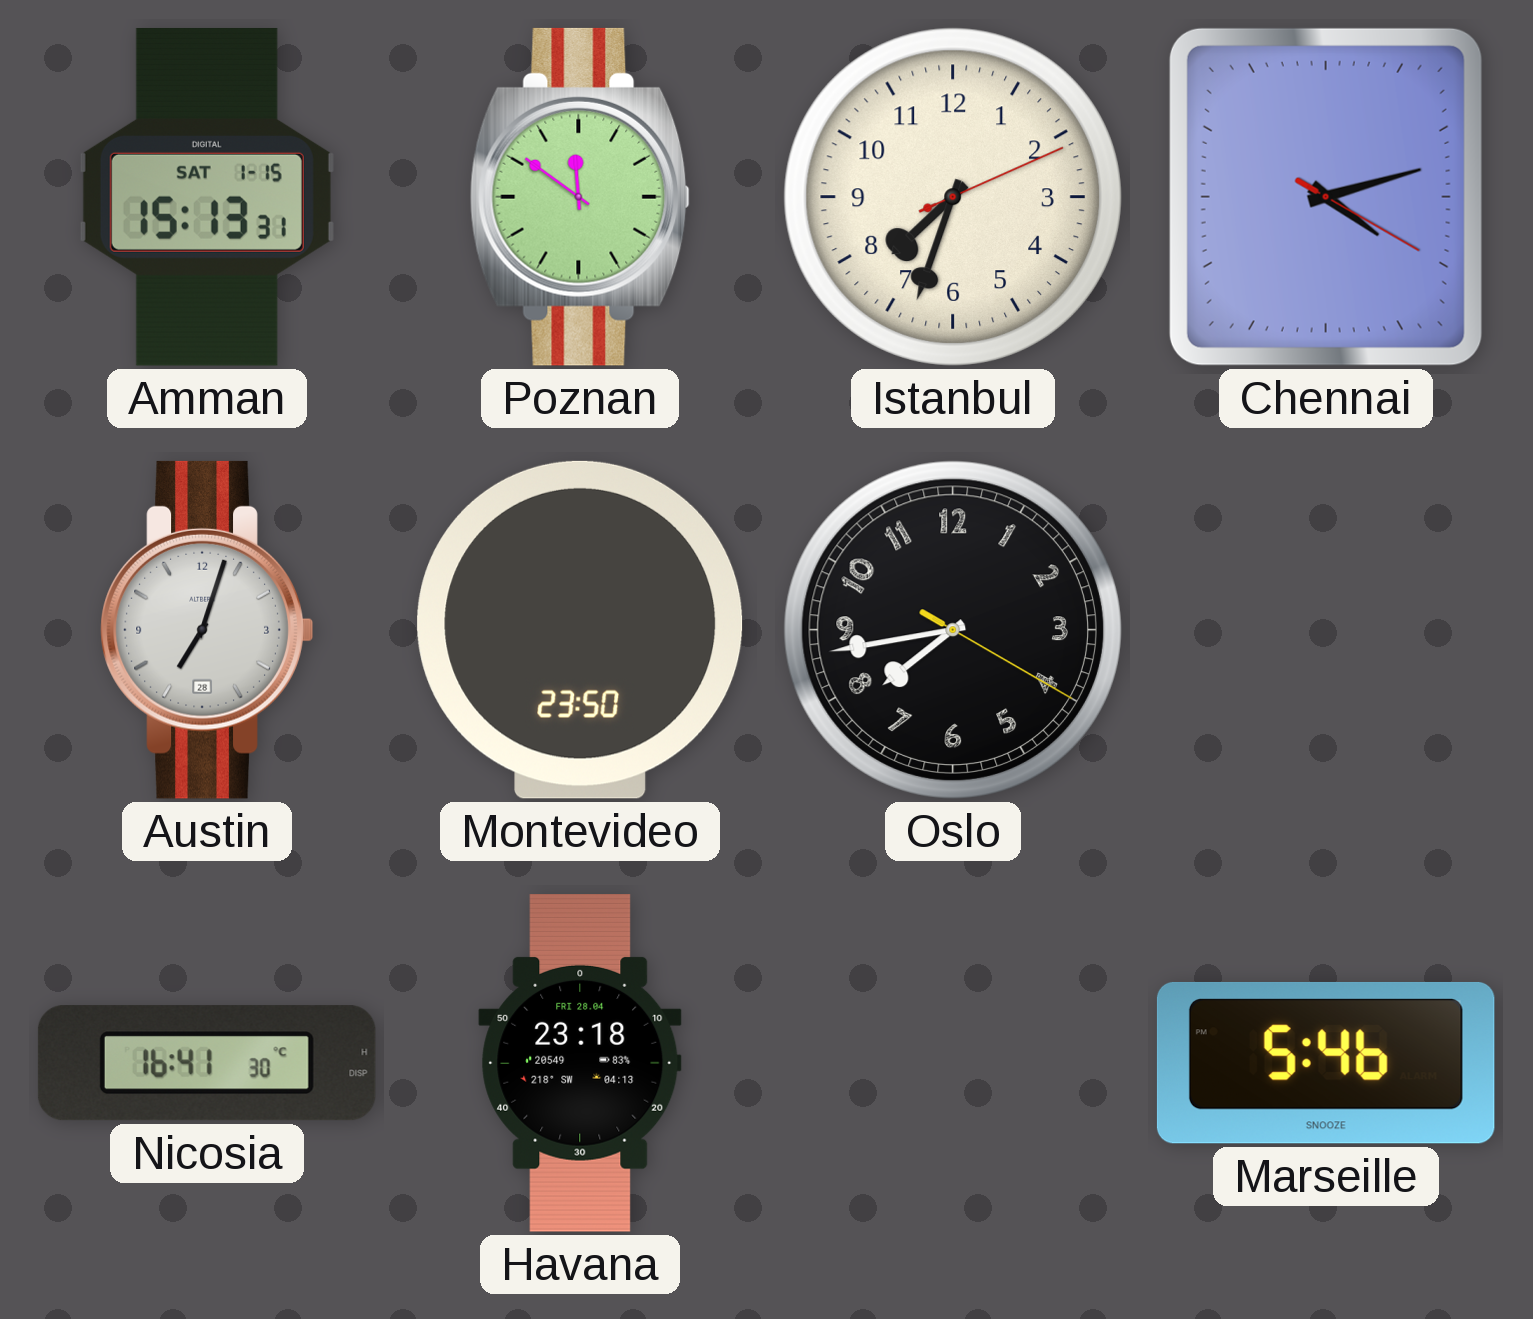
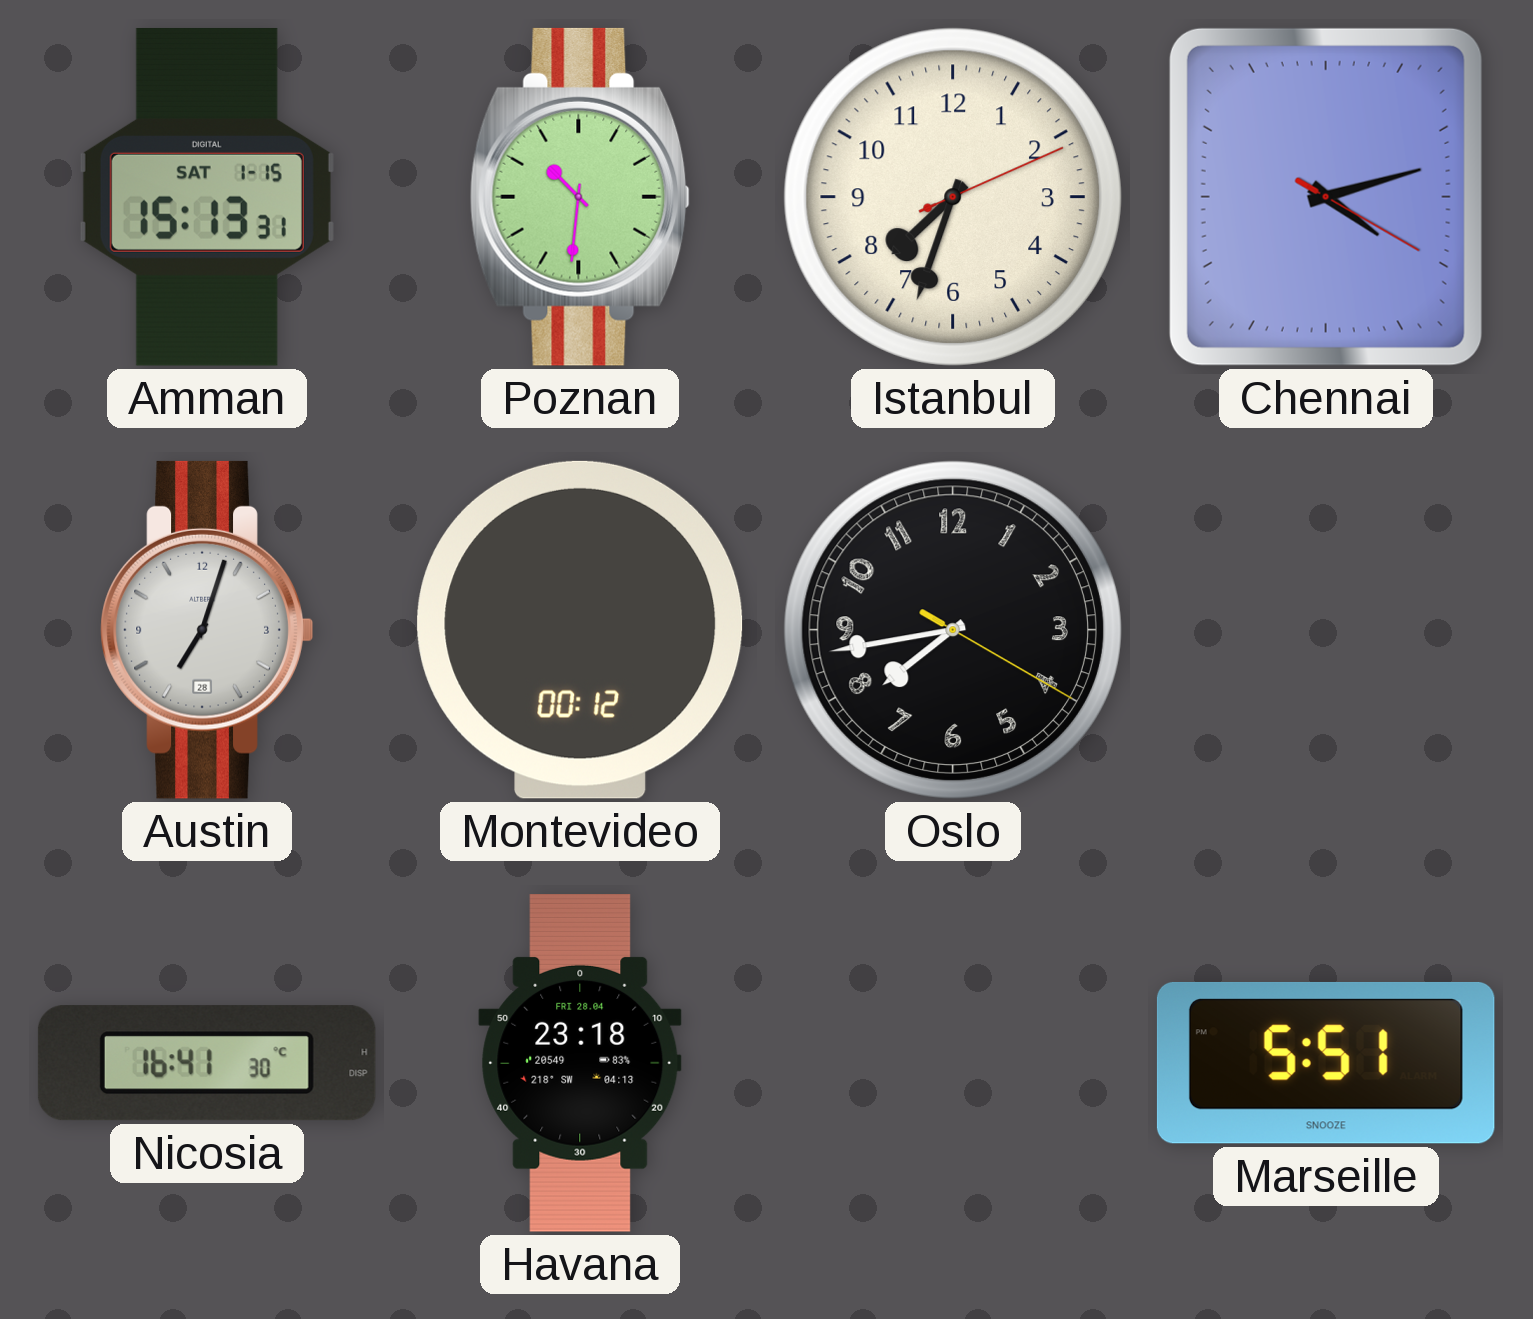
Poznan: 11:51 -> 10:31
Montevideo: 23:50 -> 00:12
Marseille: 5:46 -> 5:51
